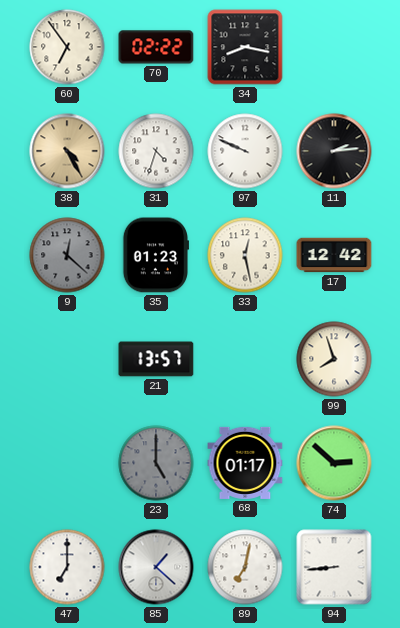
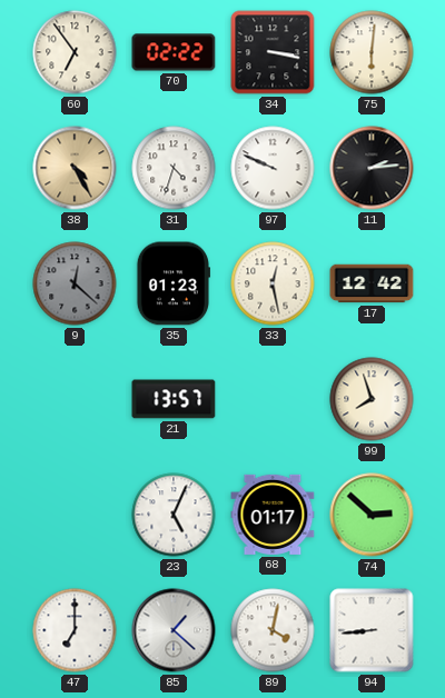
34: 8:17 -> 3:17
75: none -> 6:01
23: 5:00 -> 5:04
23 dial: grey -> white
89: 7:02 -> 4:02
